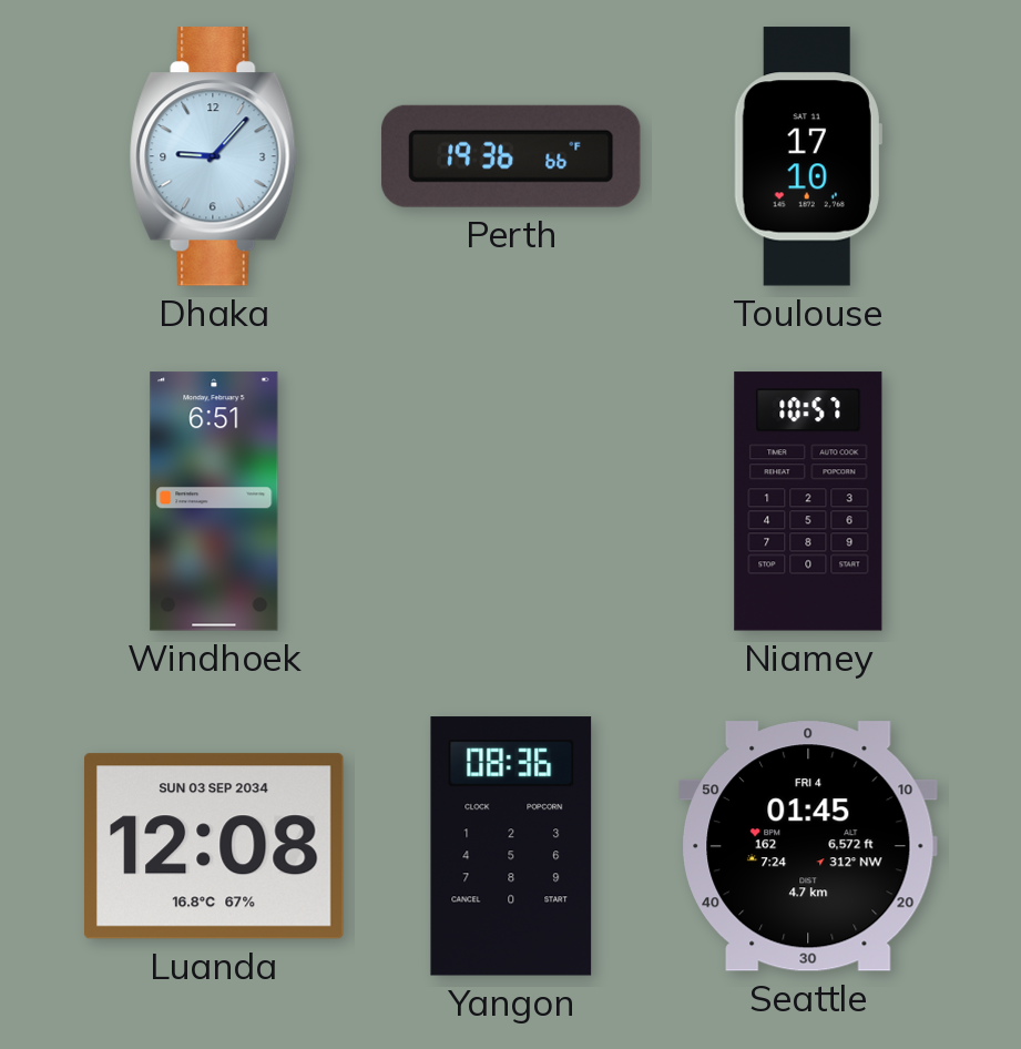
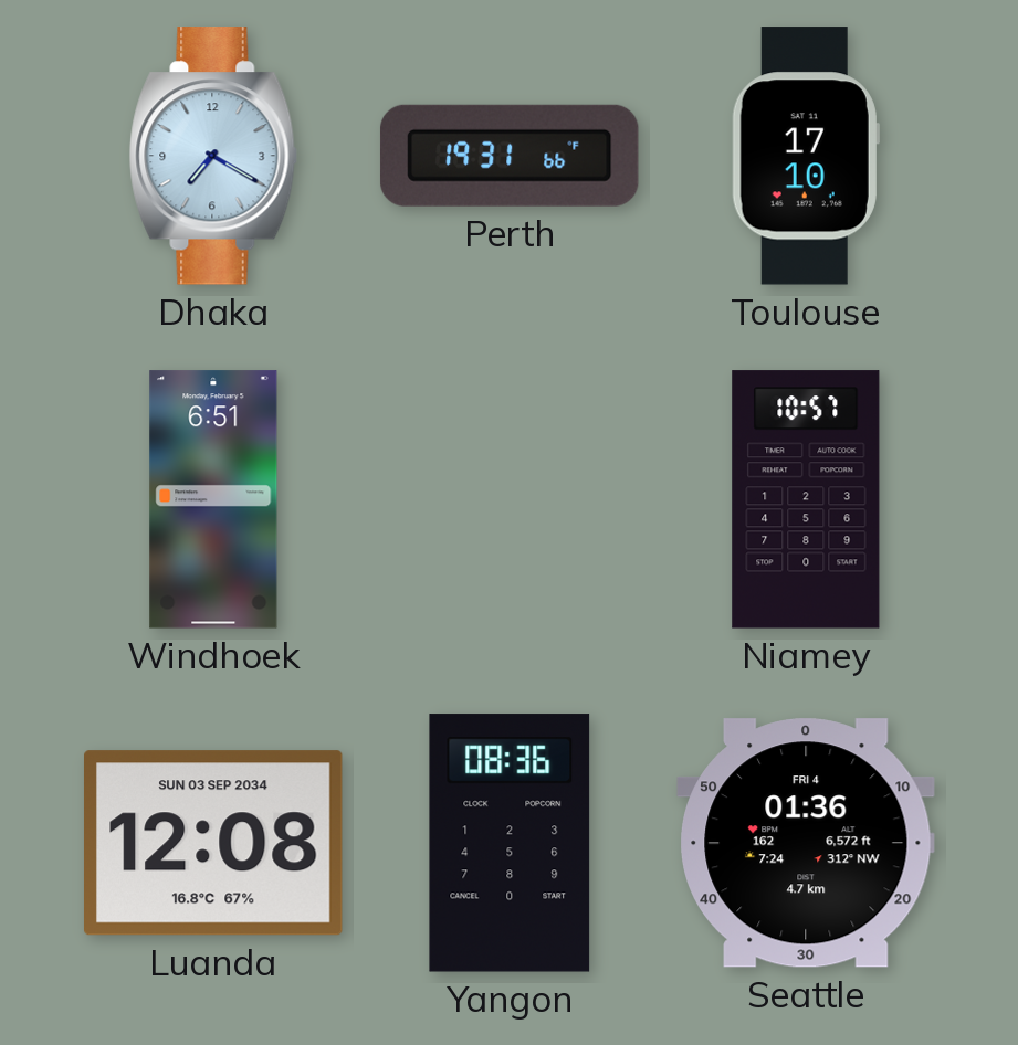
Dhaka: 9:07 -> 7:20
Perth: 19:36 -> 19:31
Seattle: 01:45 -> 01:36
